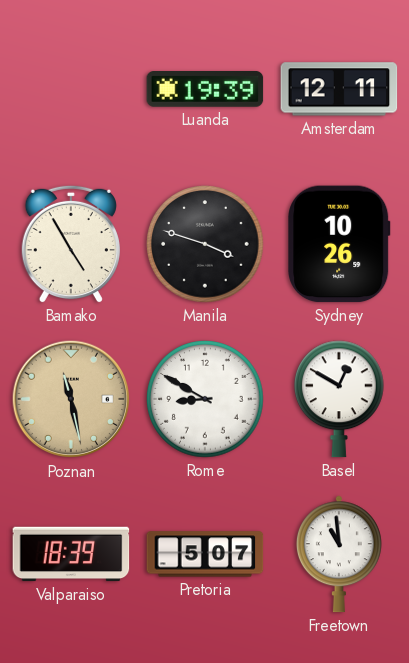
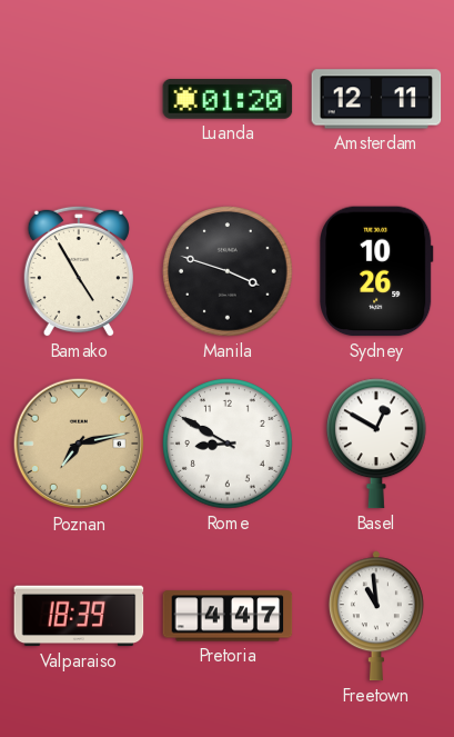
Luanda: 19:39 -> 01:20
Poznan: 11:28 -> 7:13
Pretoria: 5:07 -> 4:47
